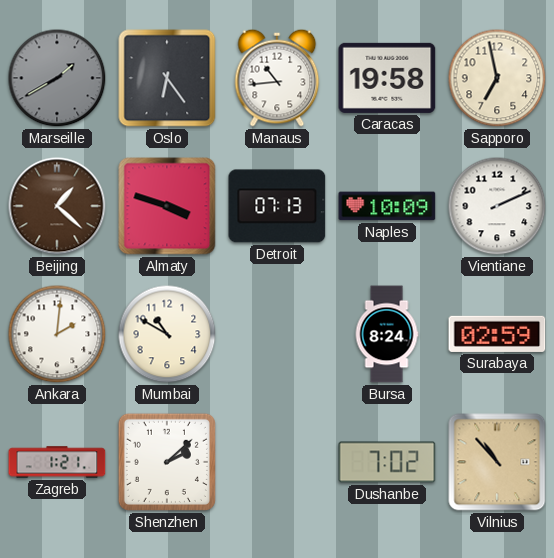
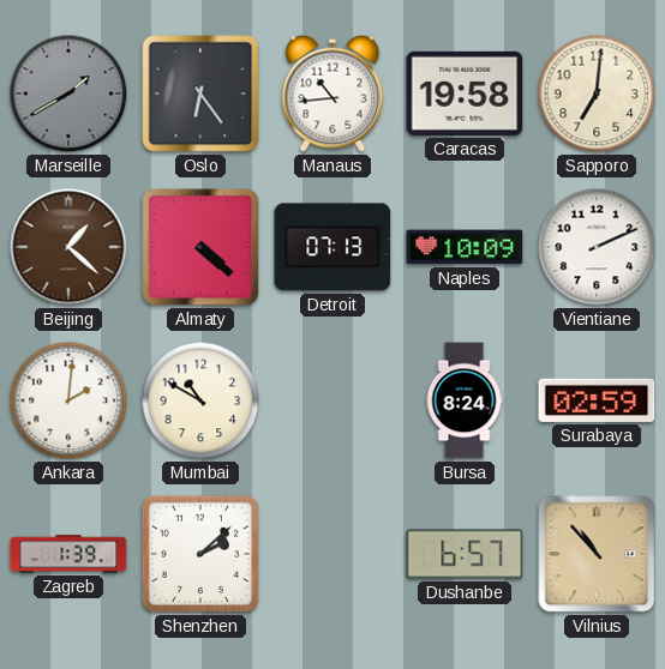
Sapporo: 6:58 -> 7:01
Almaty: 3:48 -> 4:22
Zagreb: 1:21 -> 1:39
Dushanbe: 7:02 -> 6:57
